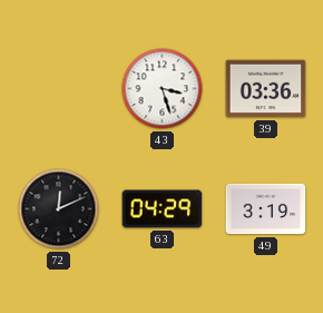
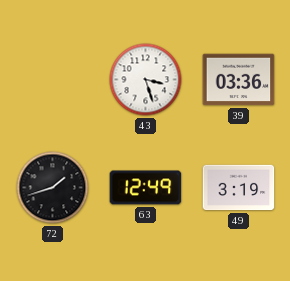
72: 12:11 -> 1:42
63: 04:29 -> 12:49
